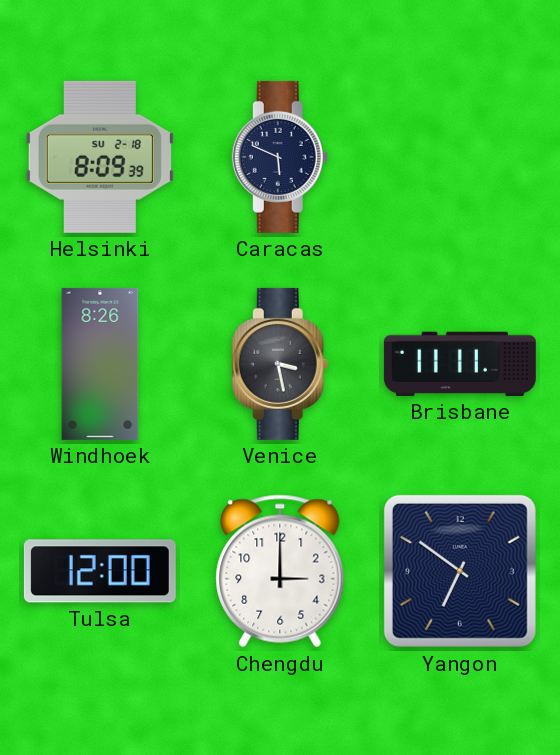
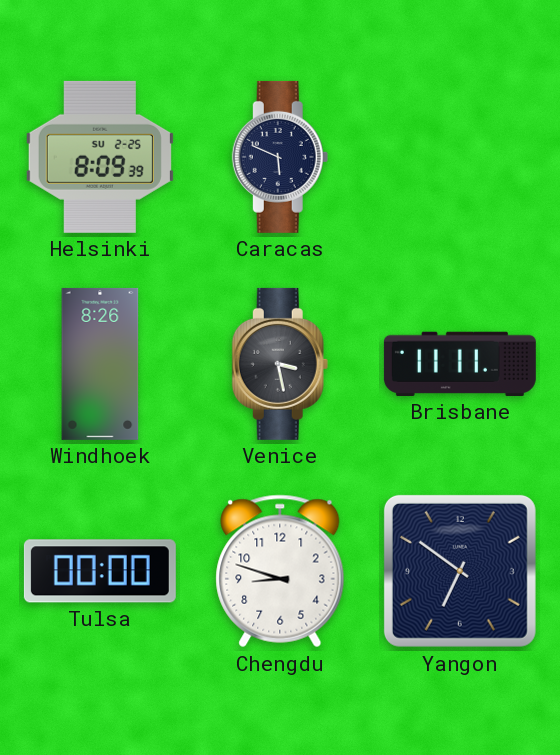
Helsinki date: SU 2-18 -> SU 2-25
Tulsa: 12:00 -> 00:00
Chengdu: 3:00 -> 8:48
